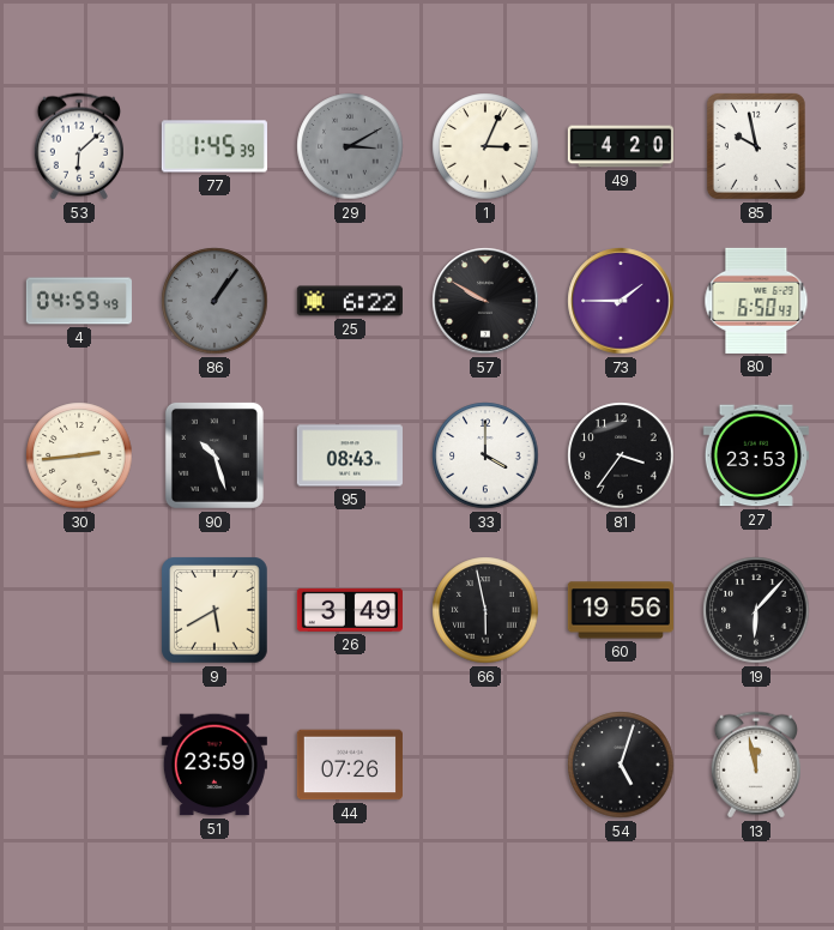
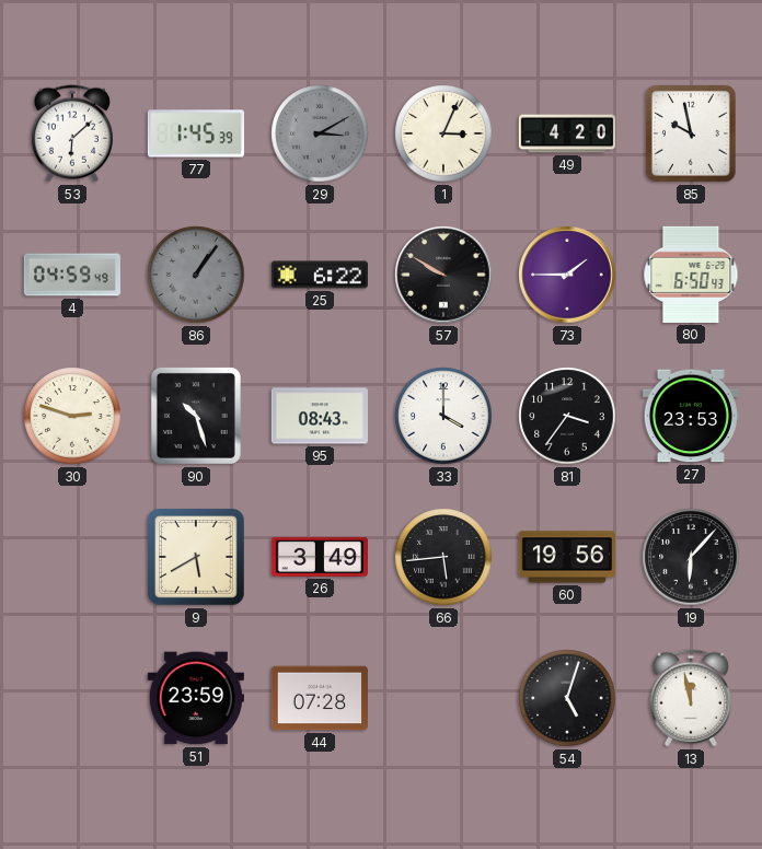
30: 2:44 -> 2:48
66: 5:58 -> 5:44
44: 07:26 -> 07:28
